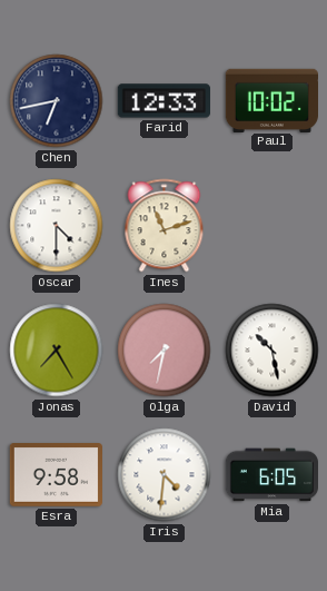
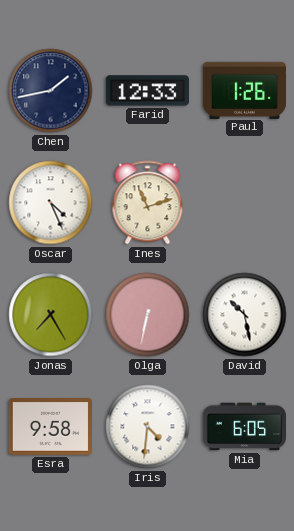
Chen: 6:43 -> 1:43
Paul: 10:02 -> 1:26
Oscar: 4:30 -> 4:26
Olga: 7:32 -> 6:32
